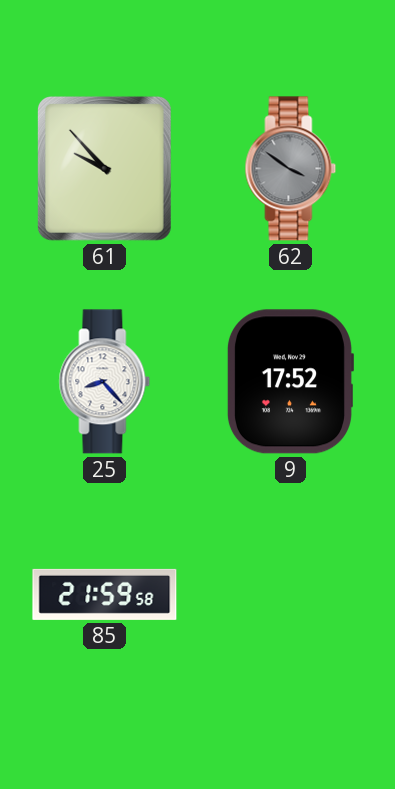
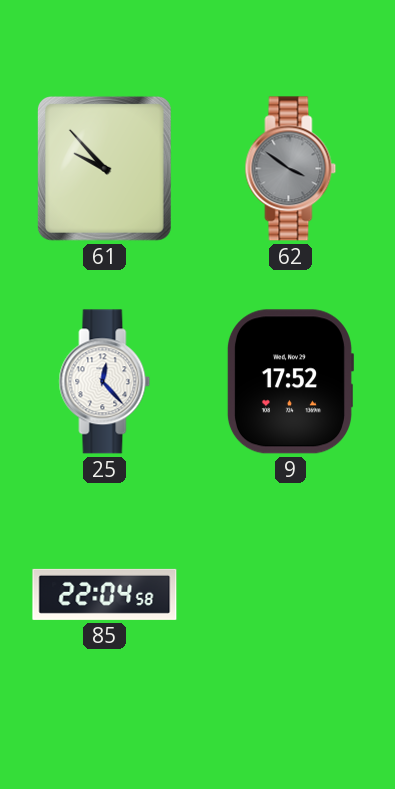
25: 8:23 -> 12:23
85: 21:59 -> 22:04
